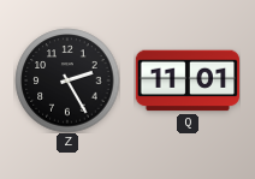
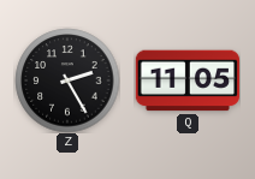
Q: 11:01 -> 11:05
